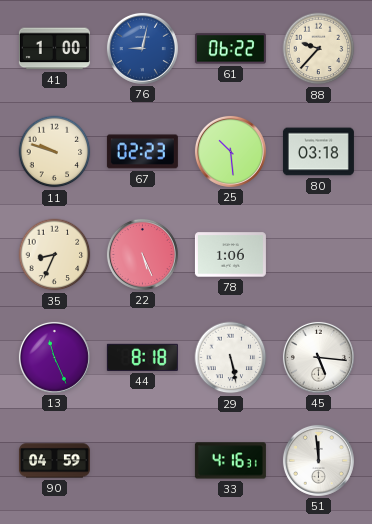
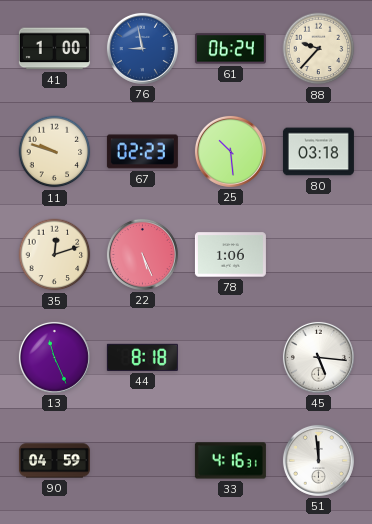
76: 9:02 -> 8:58
61: 06:22 -> 06:24
35: 8:34 -> 12:12
29: 5:28 -> none
